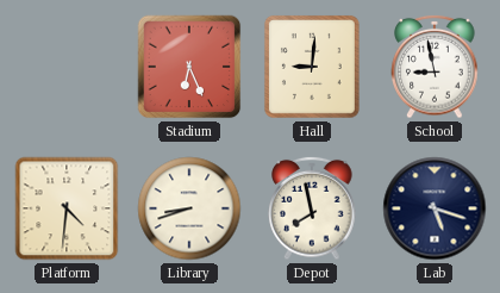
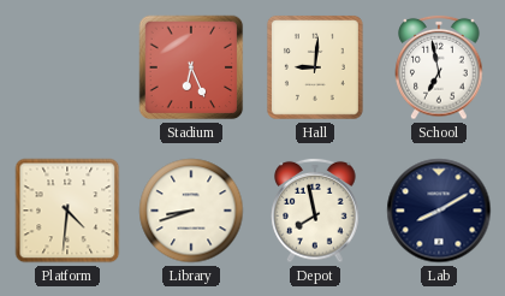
School: 8:58 -> 6:58
Lab: 5:18 -> 8:10
